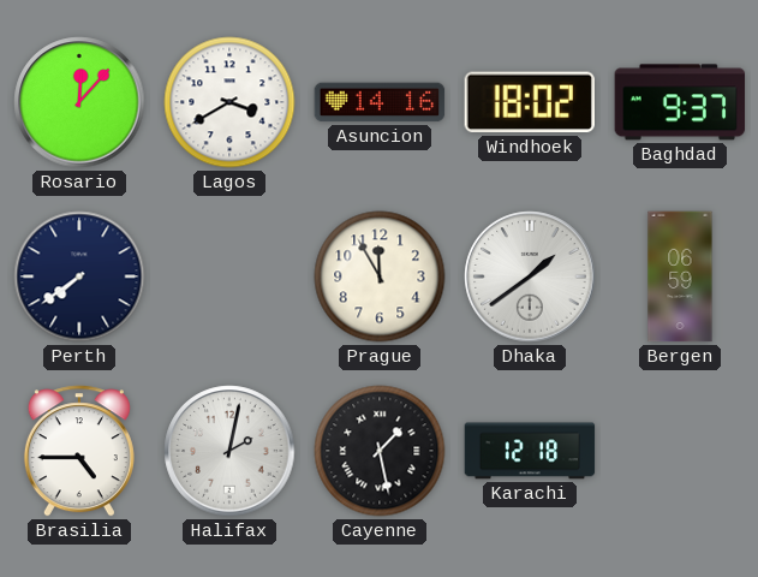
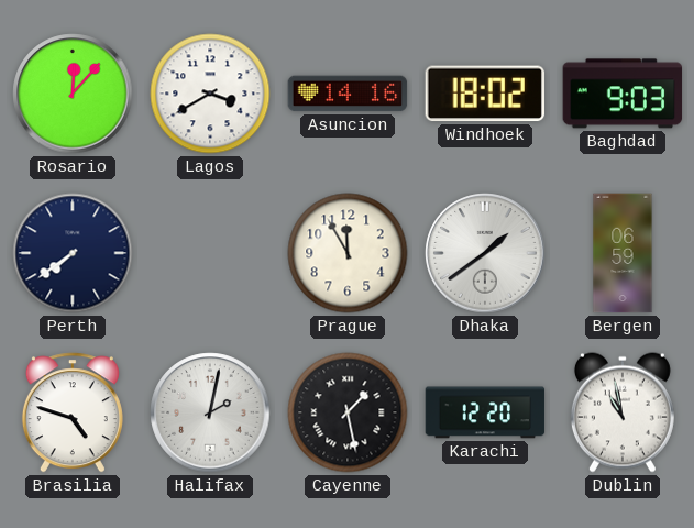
Baghdad: 9:37 -> 9:03
Brasilia: 4:45 -> 4:48
Karachi: 12:18 -> 12:20
Dublin: none -> 10:58
